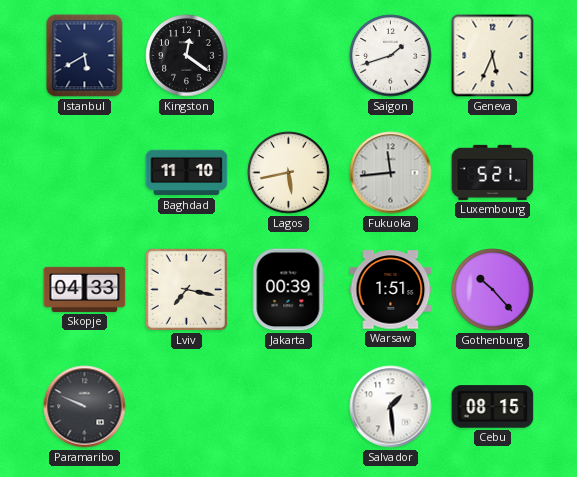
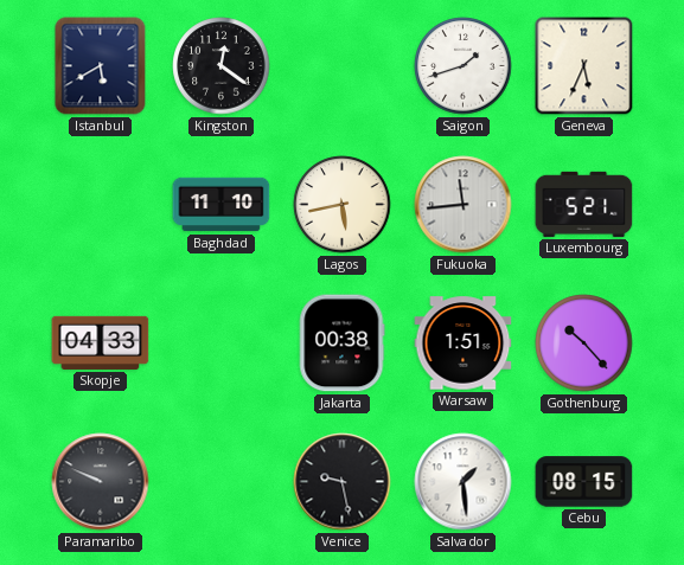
Lviv: 7:17 -> none
Jakarta: 00:39 -> 00:38
Venice: none -> 9:28
